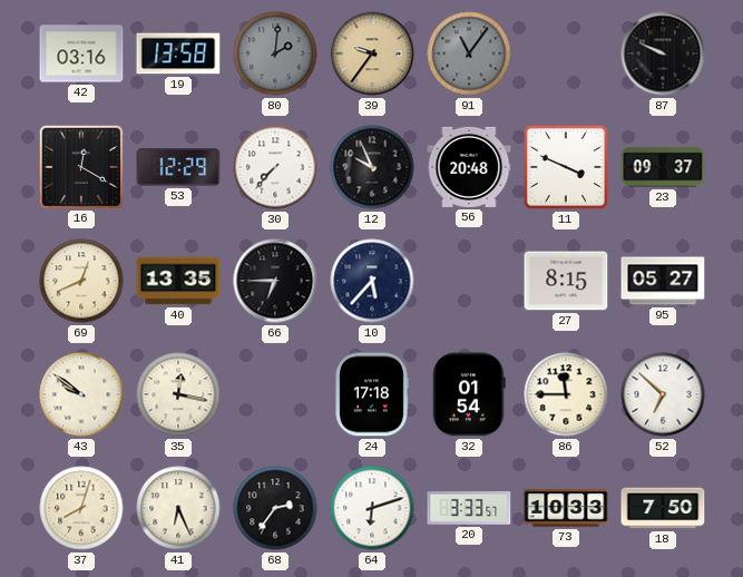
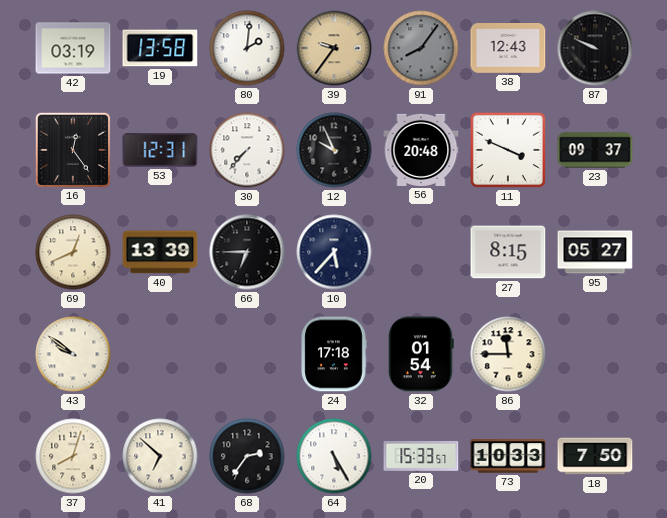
42: 03:16 -> 03:19
80 dial: grey -> white
91: 11:06 -> 8:06
38: none -> 12:43
16: 12:20 -> 12:24
53: 12:29 -> 12:31
40: 13:35 -> 13:39
35: 12:17 -> none
52: 6:52 -> none
41: 6:26 -> 6:52
64: 6:12 -> 5:25
20: 3:33 -> 15:33
